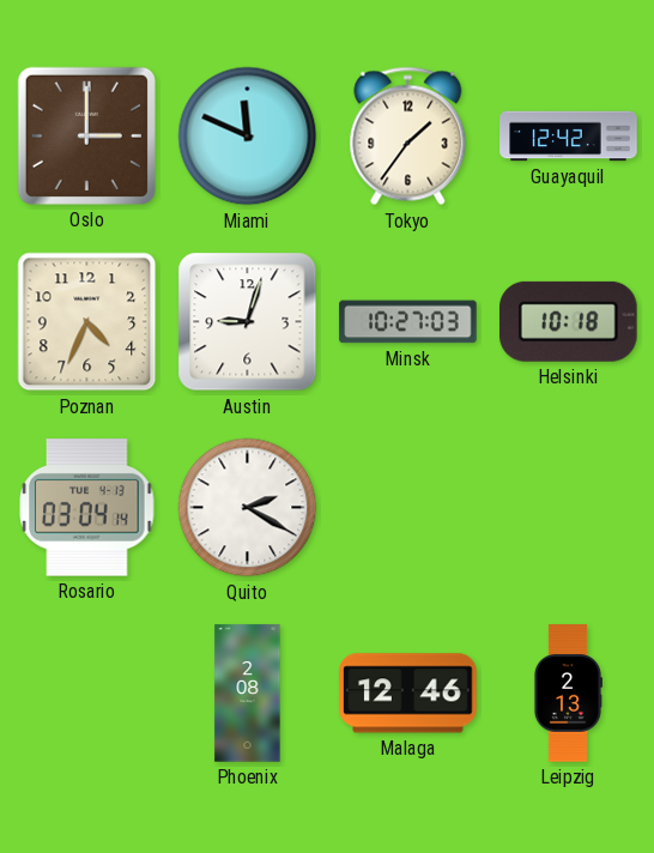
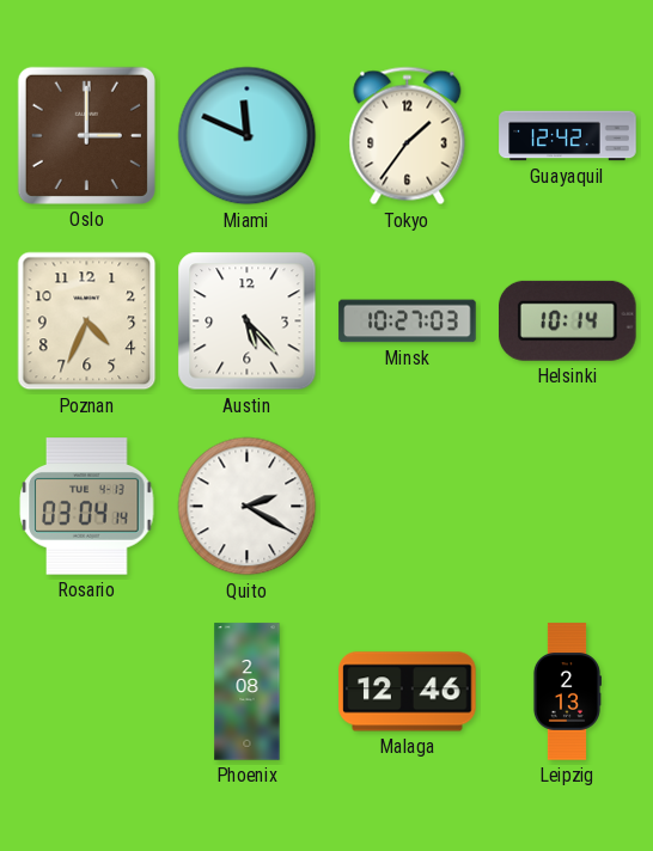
Austin: 9:03 -> 5:23
Helsinki: 10:18 -> 10:14
